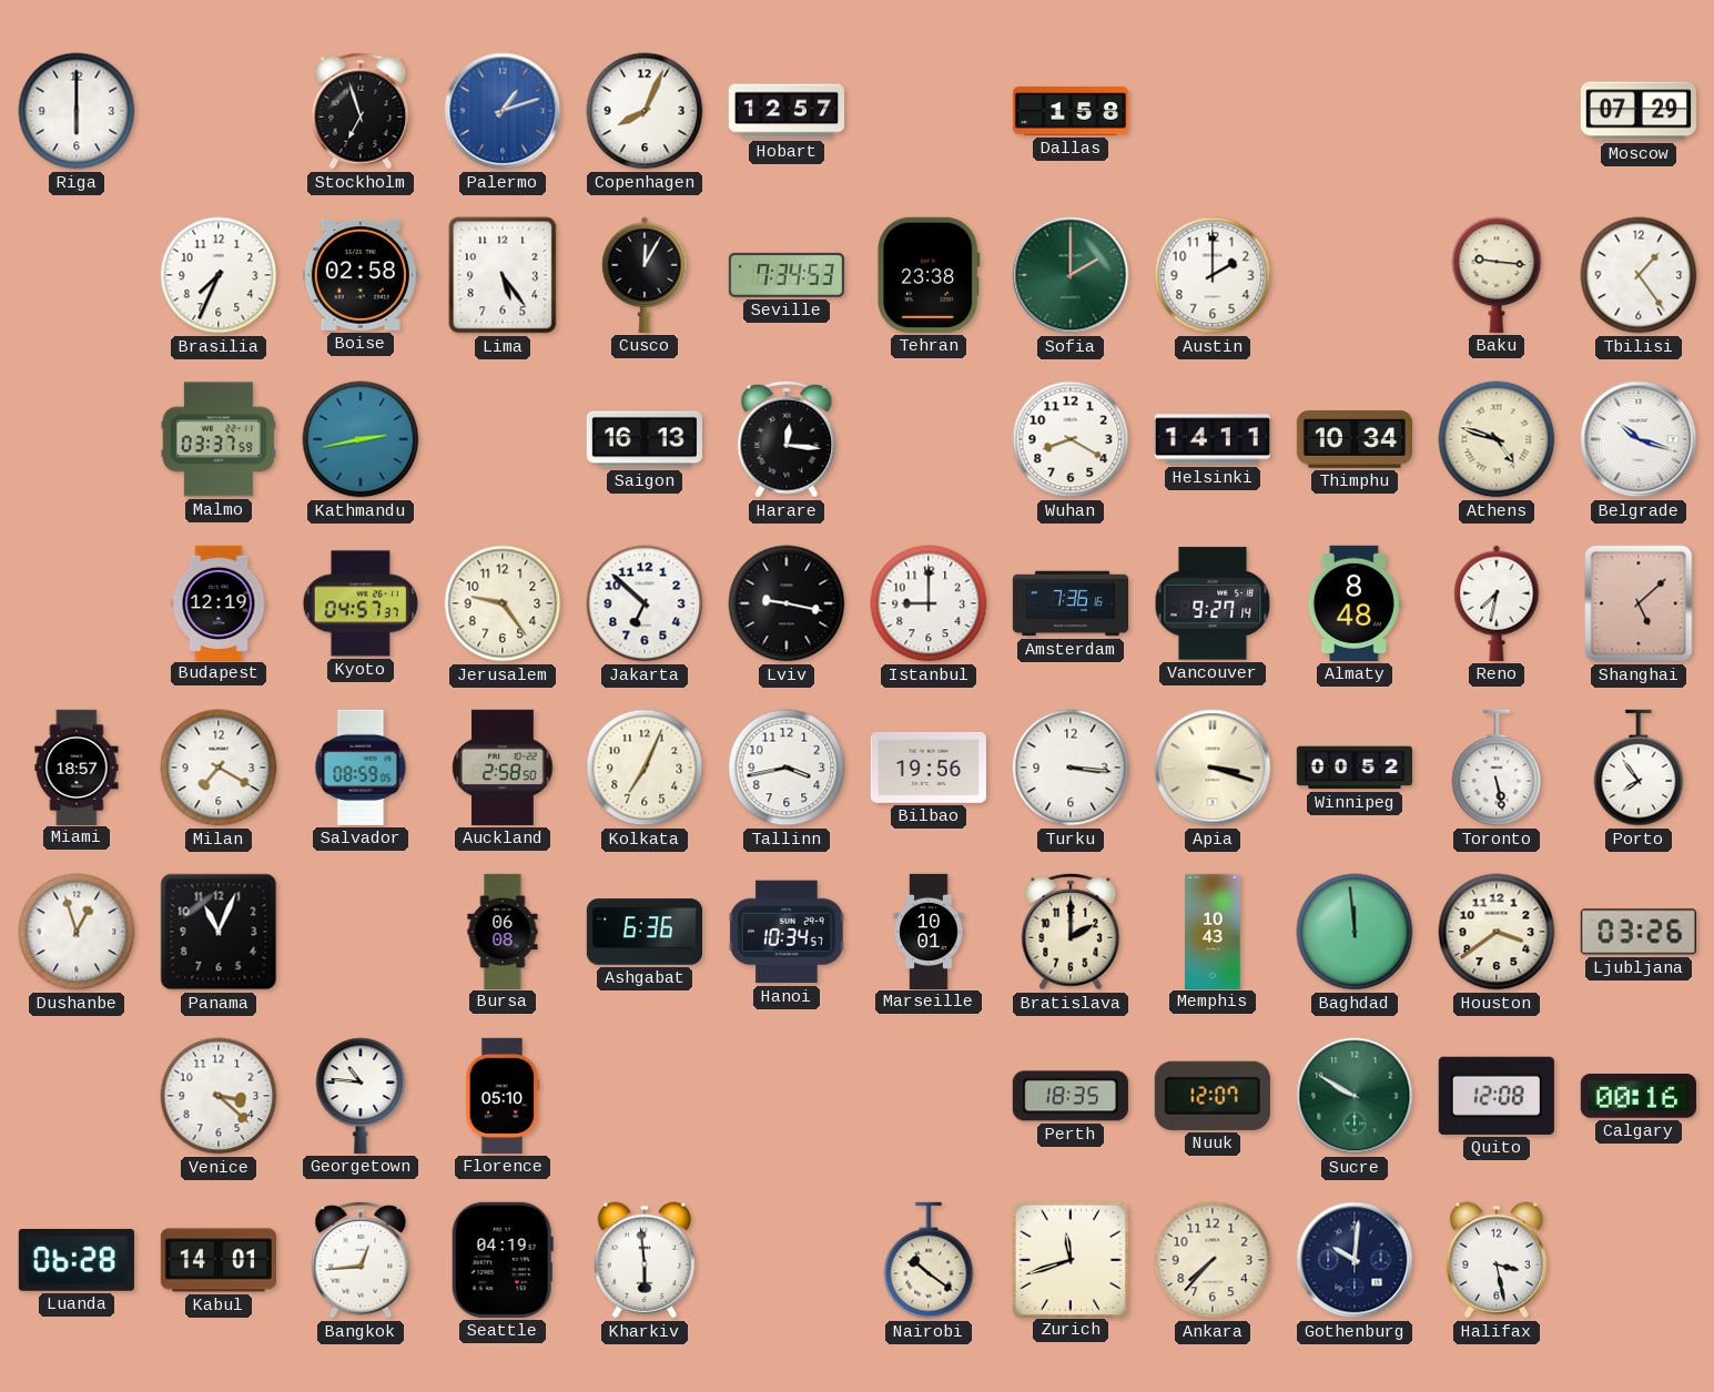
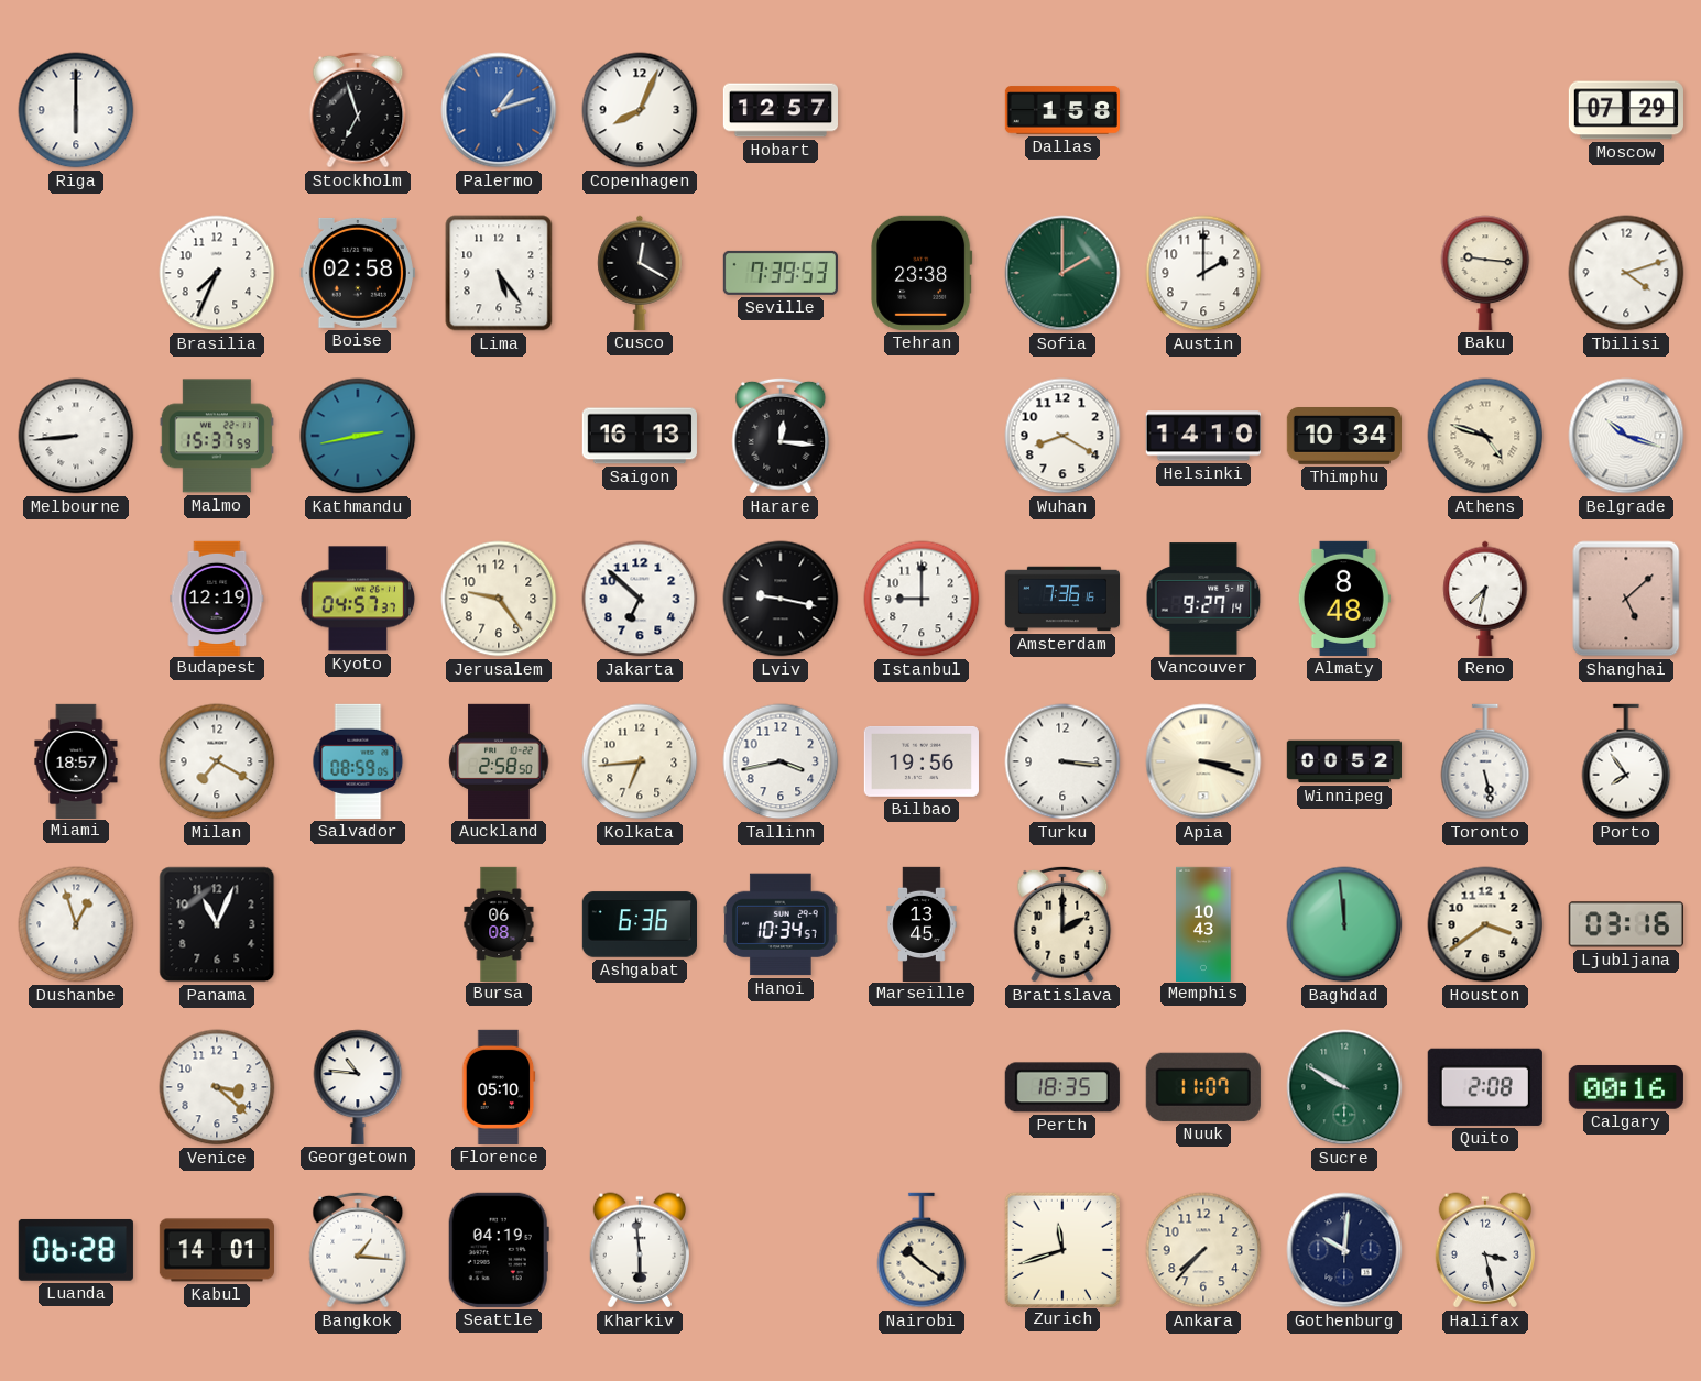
Cusco: 12:05 -> 12:20
Seville: 7:34 -> 7:39
Tbilisi: 1:24 -> 4:12
Melbourne: none -> 8:44
Malmo: 03:37 -> 15:37
Helsinki: 14:11 -> 14:10
Kolkata: 7:04 -> 6:44
Marseille: 10:01 -> 13:45
Ljubljana: 03:26 -> 03:16
Nuuk: 12:07 -> 11:07
Quito: 12:08 -> 2:08
Bangkok: 12:44 -> 1:16
